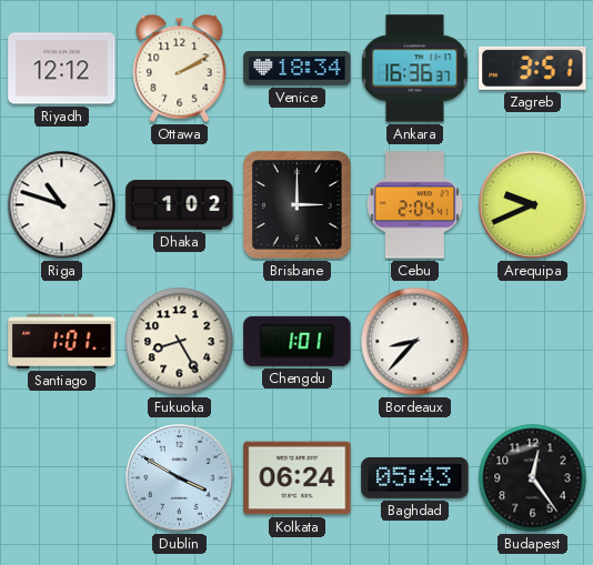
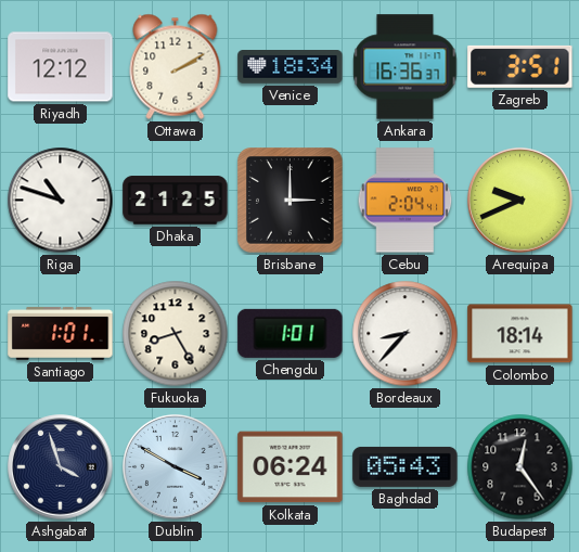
Dhaka: 1:02 -> 21:25
Colombo: none -> 18:14
Ashgabat: none -> 3:57
